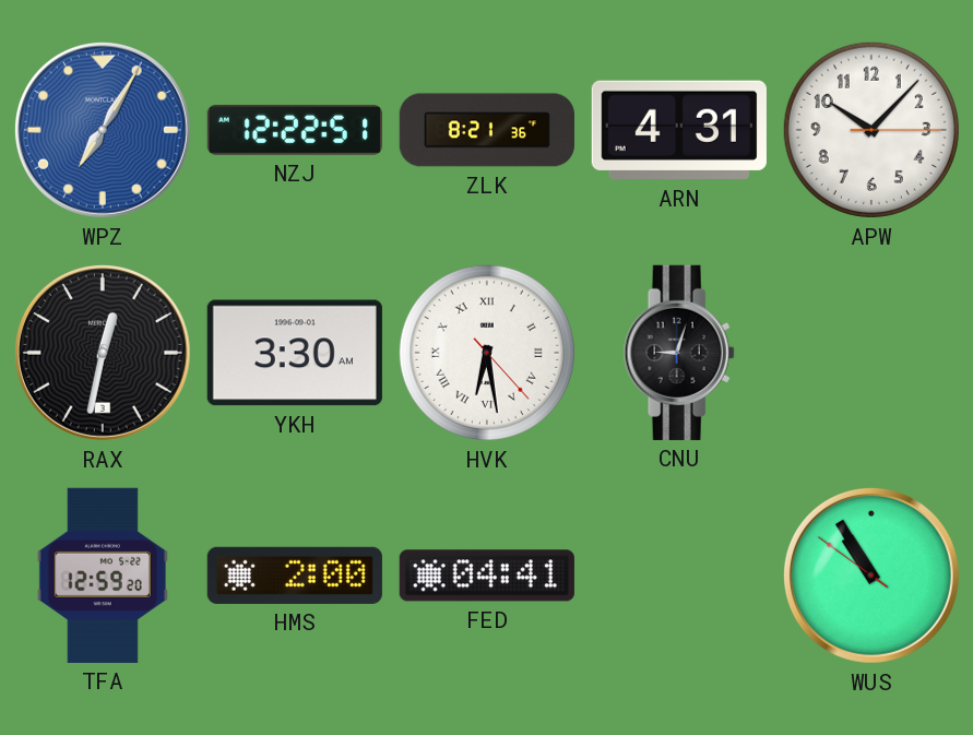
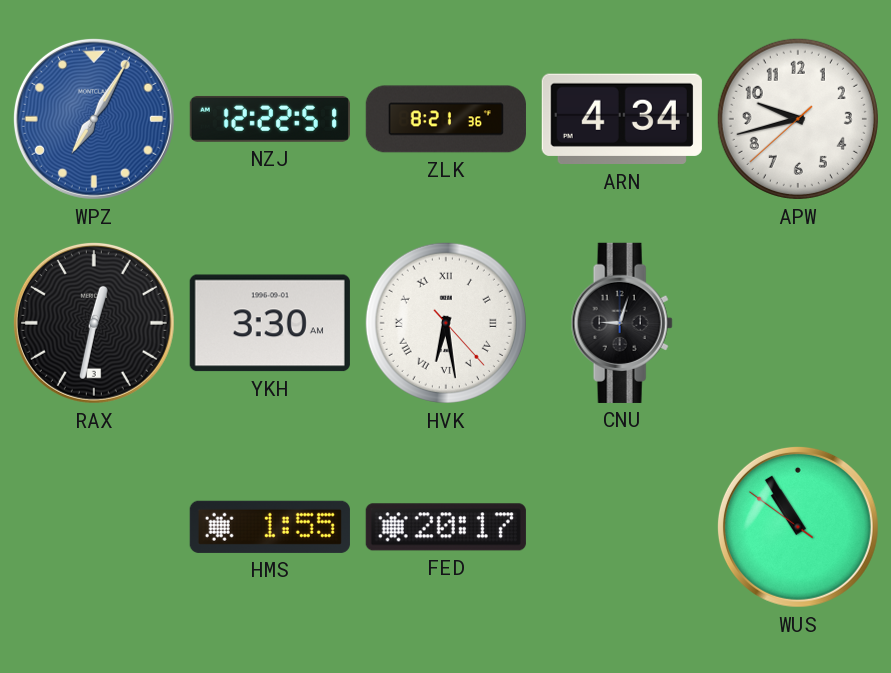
ARN: 4:31 -> 4:34
APW: 10:07 -> 9:42
TFA: 12:59 -> none
HMS: 2:00 -> 1:55
FED: 04:41 -> 20:17
